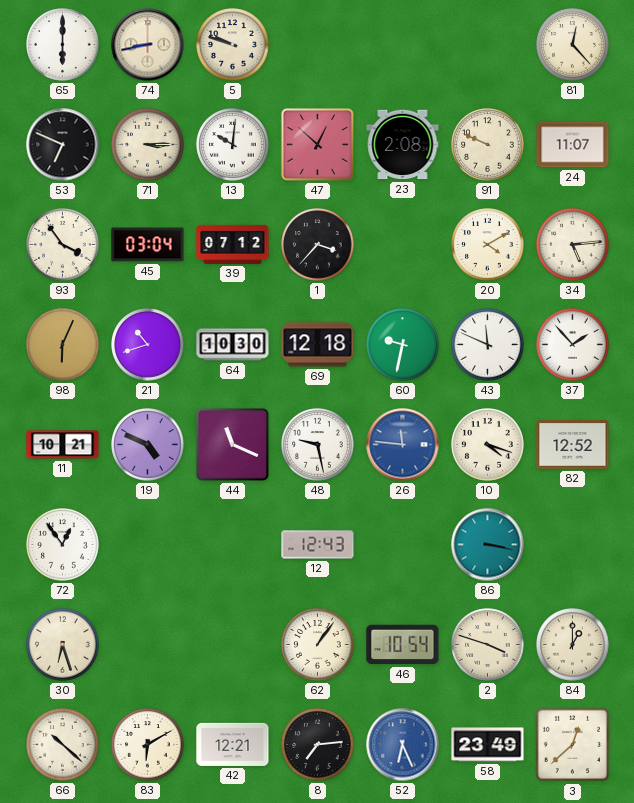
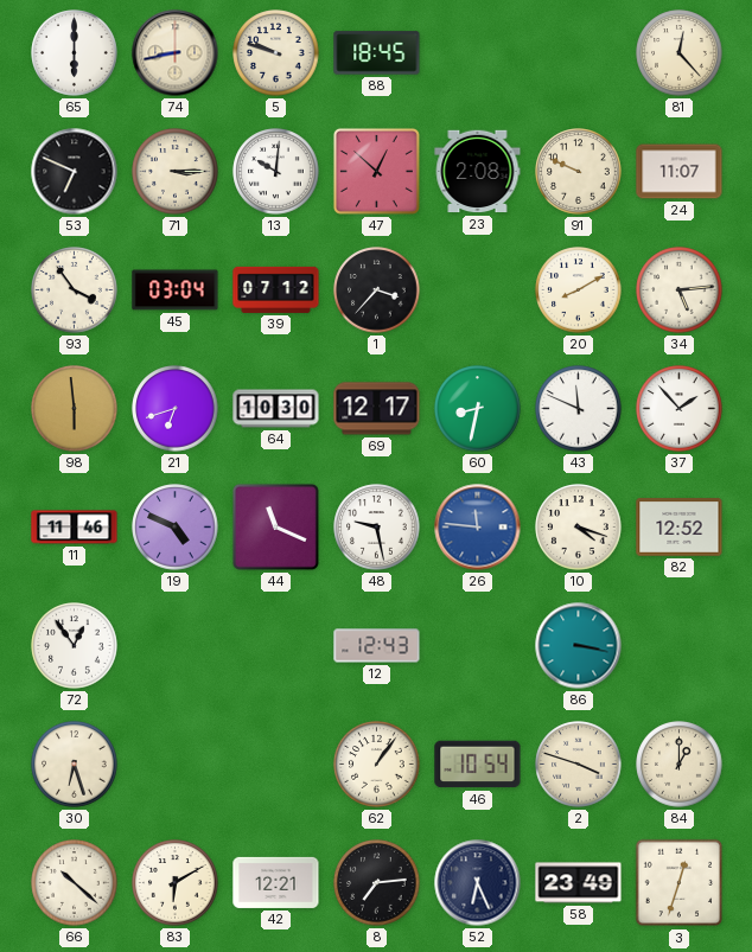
88: none -> 18:45
20: 4:10 -> 8:10
98: 6:04 -> 5:59
21: 10:42 -> 6:42
69: 12:18 -> 12:17
60: 9:32 -> 8:32
11: 10:21 -> 11:46
52 dial: blue -> navy
3: 12:38 -> 12:33
